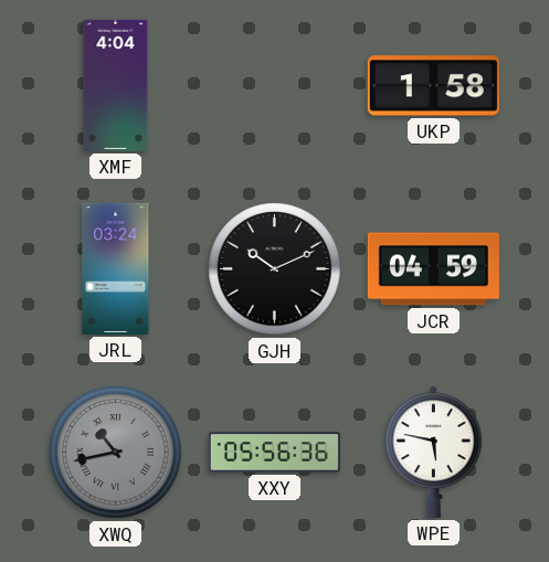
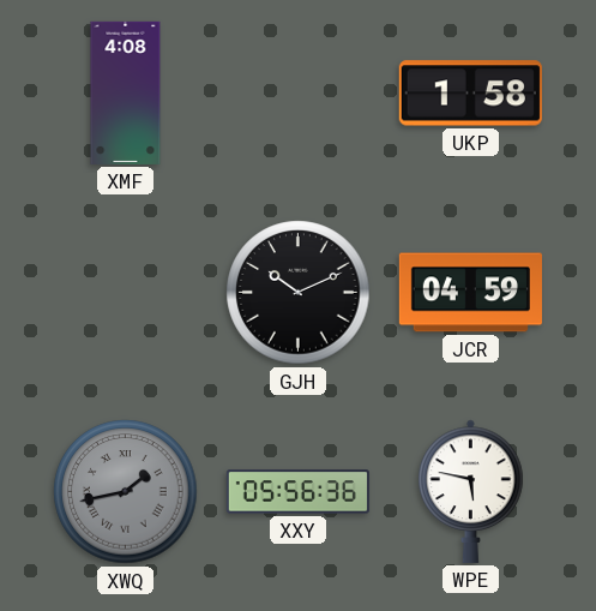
XMF: 4:04 -> 4:08
JRL: 03:24 -> none
XWQ: 10:43 -> 1:43
